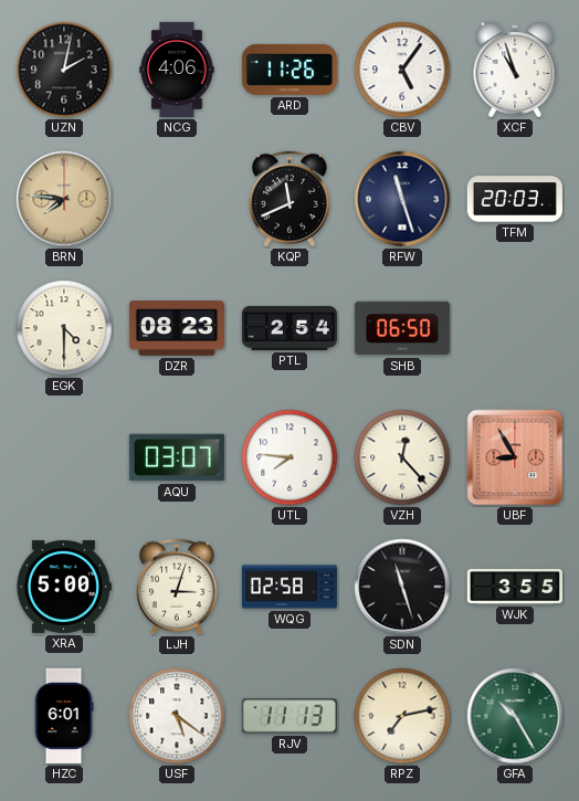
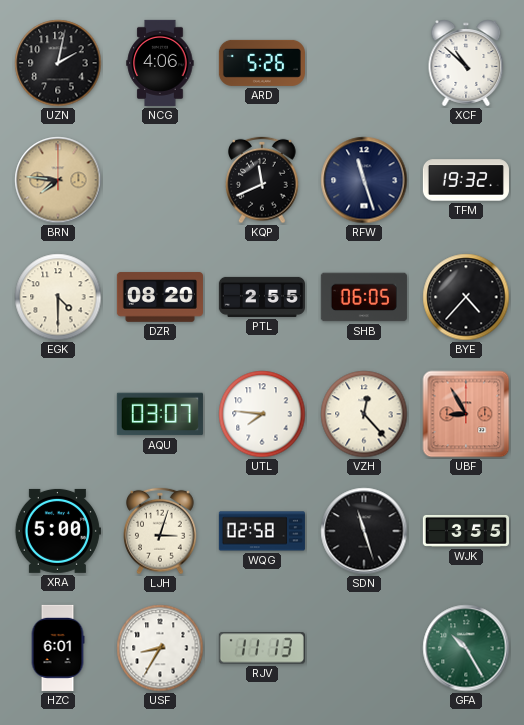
ARD: 11:26 -> 5:26
CBV: 5:06 -> none
XCF: 10:57 -> 10:52
TFM: 20:03 -> 19:32
DZR: 08:23 -> 08:20
PTL: 2:54 -> 2:55
SHB: 06:50 -> 06:05
BYE: none -> 4:37
USF: 5:21 -> 8:35
RPZ: 7:13 -> none
